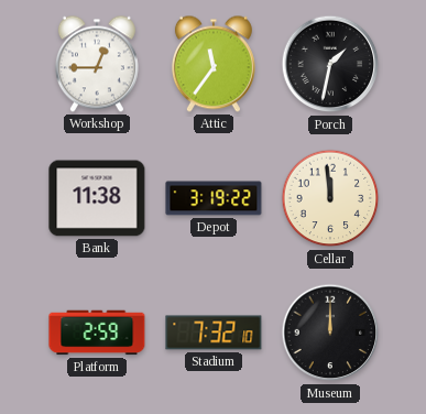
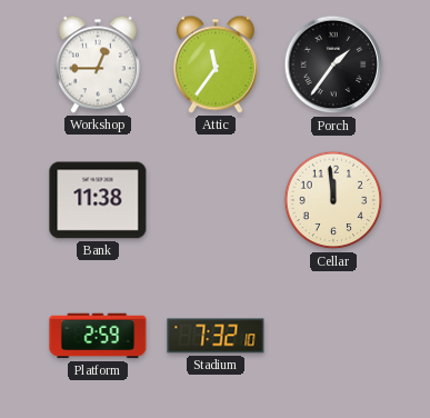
Porch: 1:32 -> 1:36
Depot: 3:19 -> none
Museum: 12:00 -> none
